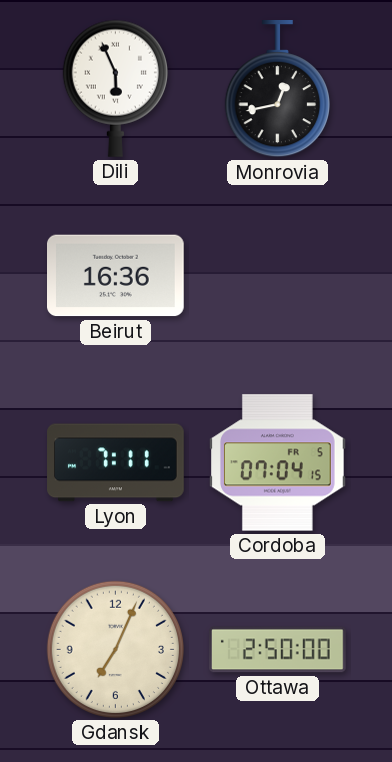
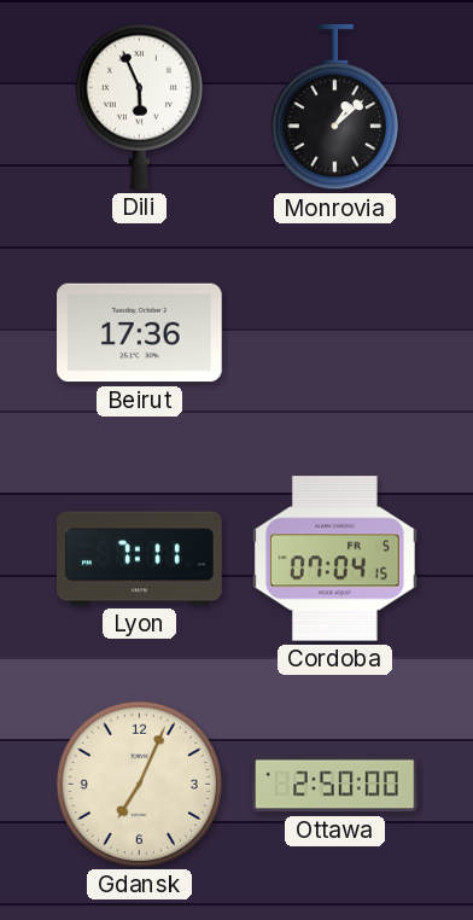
Monrovia: 12:43 -> 1:08
Beirut: 16:36 -> 17:36
